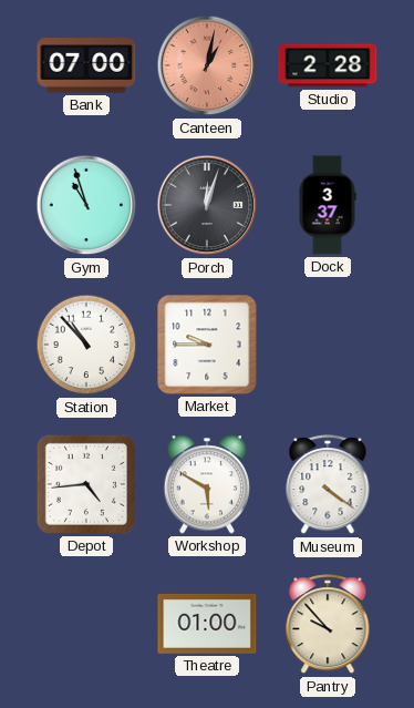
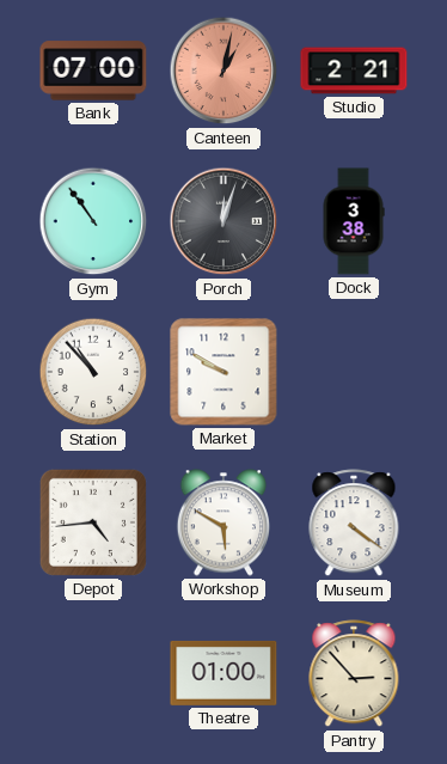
Studio: 2:28 -> 2:21
Gym: 10:57 -> 10:54
Dock: 3:37 -> 3:38
Market: 9:45 -> 9:50
Pantry: 9:53 -> 2:53
